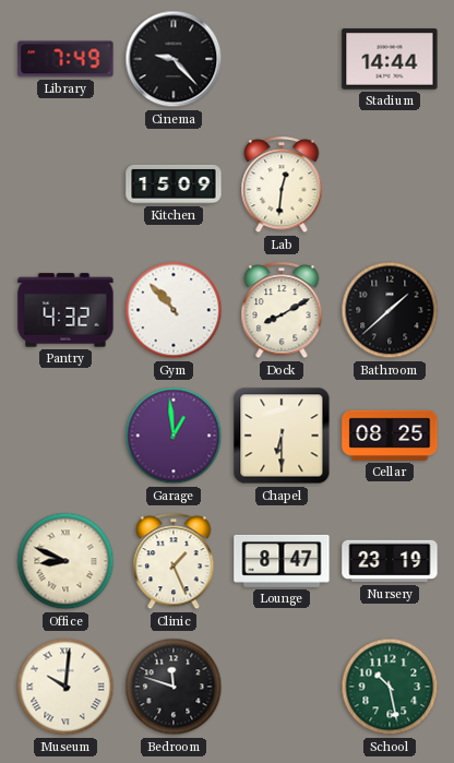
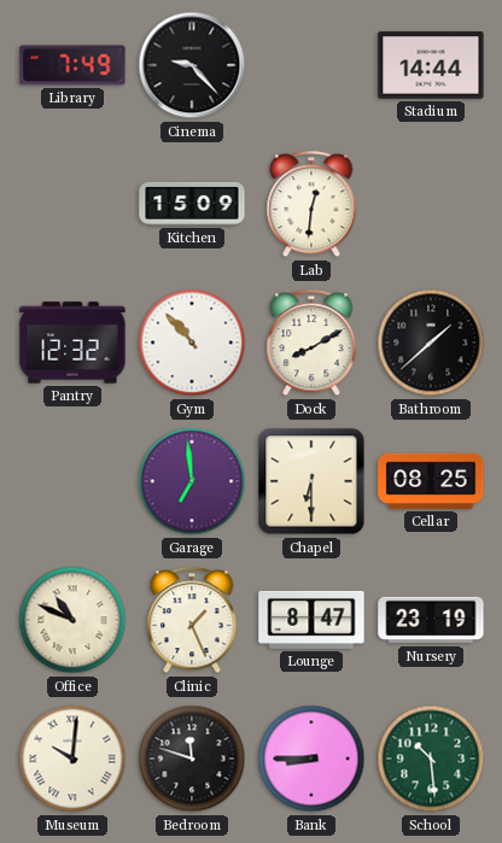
Pantry: 4:32 -> 12:32
Garage: 12:59 -> 6:59
Office: 8:49 -> 10:49
Bank: none -> 8:45
School: 10:28 -> 10:29
